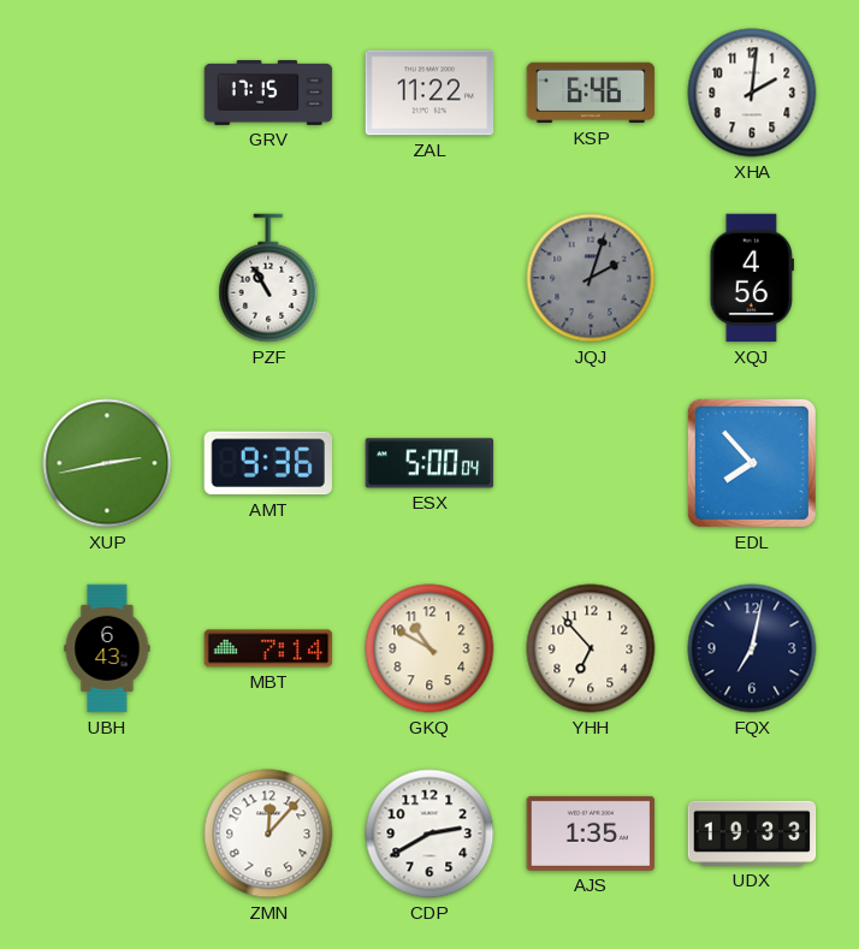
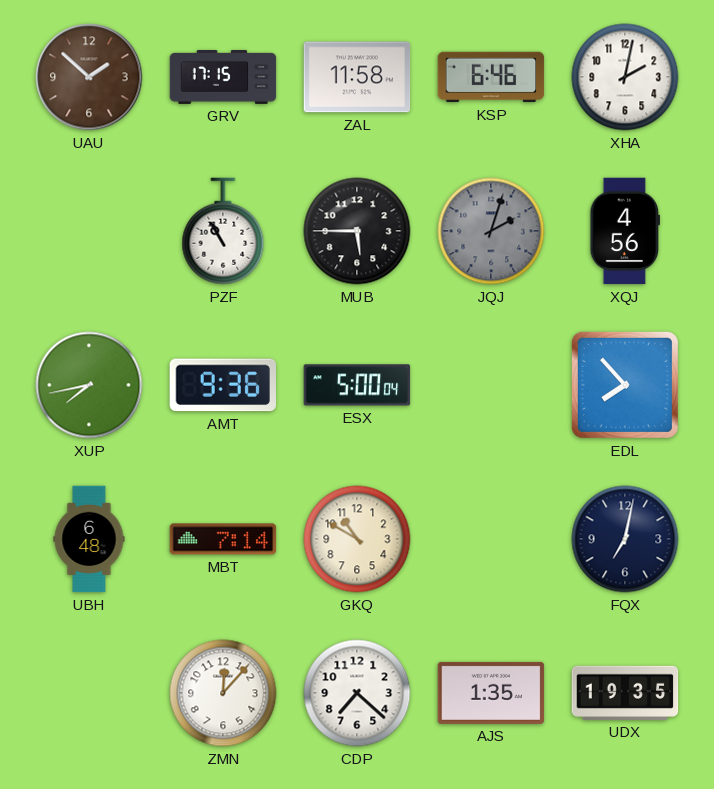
UAU: none -> 1:52
ZAL: 11:22 -> 11:58
XHA: 2:01 -> 2:02
MUB: none -> 5:45
XUP: 2:43 -> 7:43
UBH: 6:43 -> 6:48
YHH: 6:53 -> none
CDP: 2:40 -> 7:22
UDX: 19:33 -> 19:35
